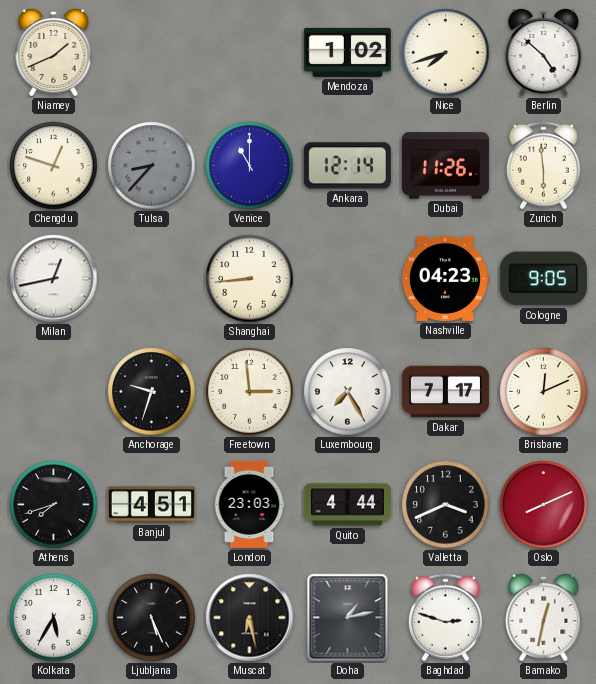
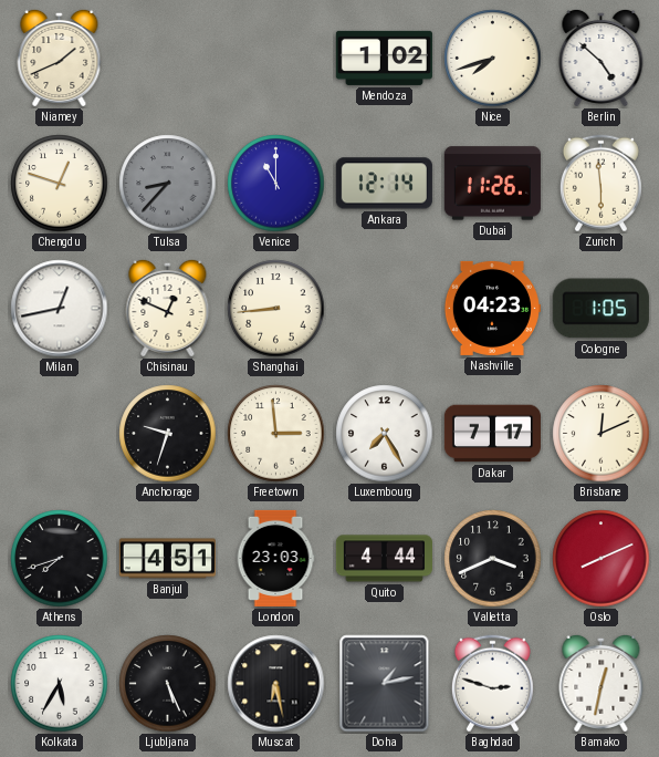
Chisinau: none -> 12:49
Cologne: 9:05 -> 1:05
